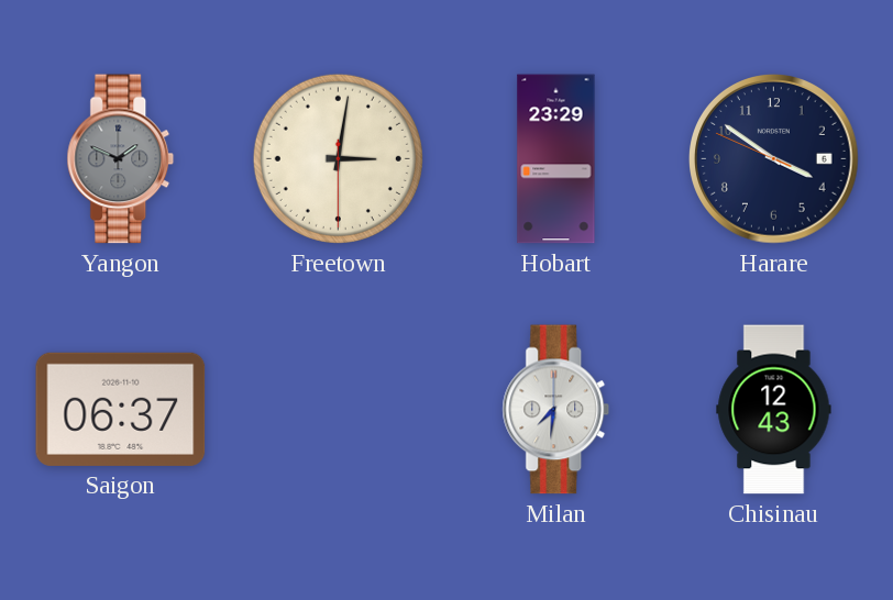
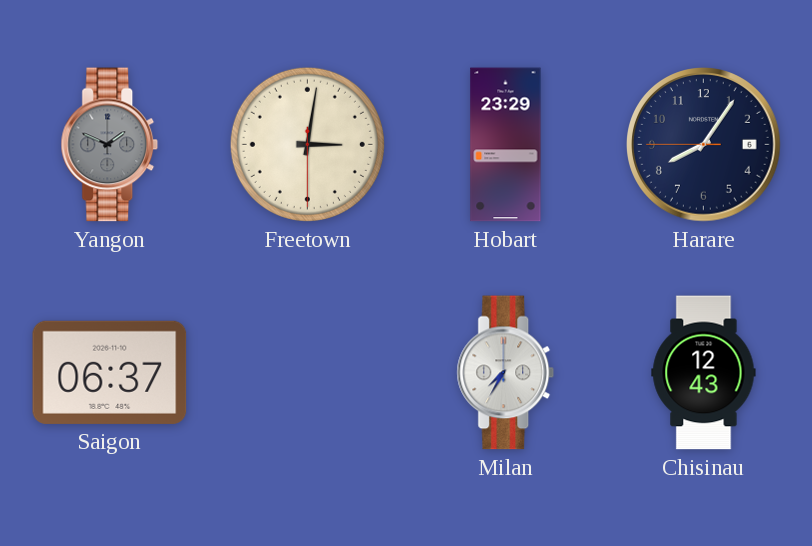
Harare: 3:50 -> 8:05
Milan: 7:31 -> 7:35
